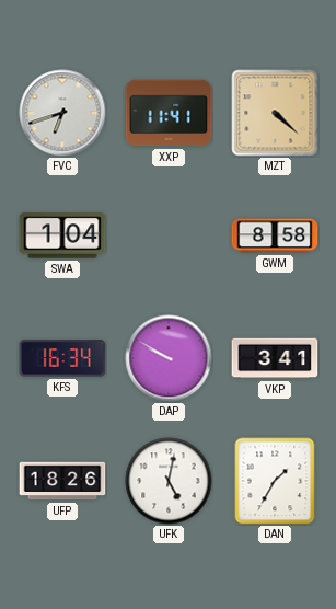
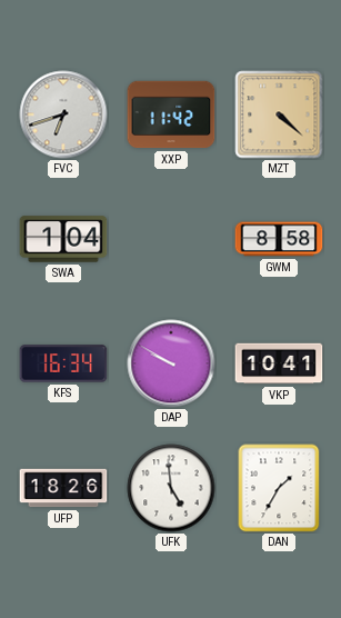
XXP: 11:41 -> 11:42
VKP: 3:41 -> 10:41
UFK: 5:02 -> 4:59
